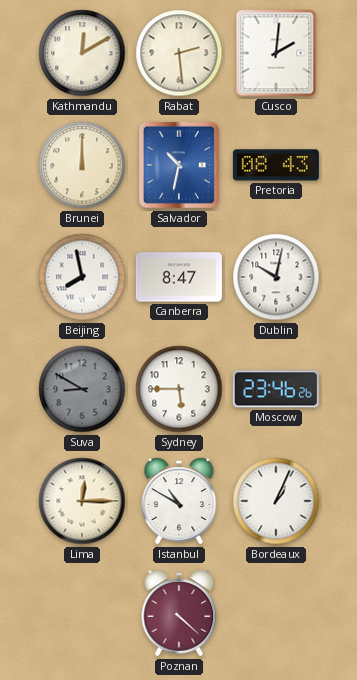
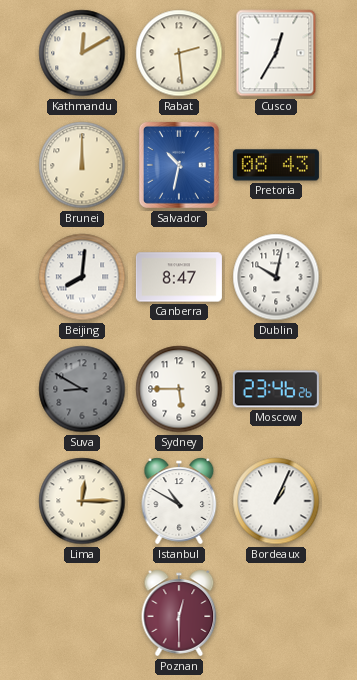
Cusco: 2:01 -> 12:35
Beijing: 7:58 -> 8:01
Poznan: 4:22 -> 12:30
